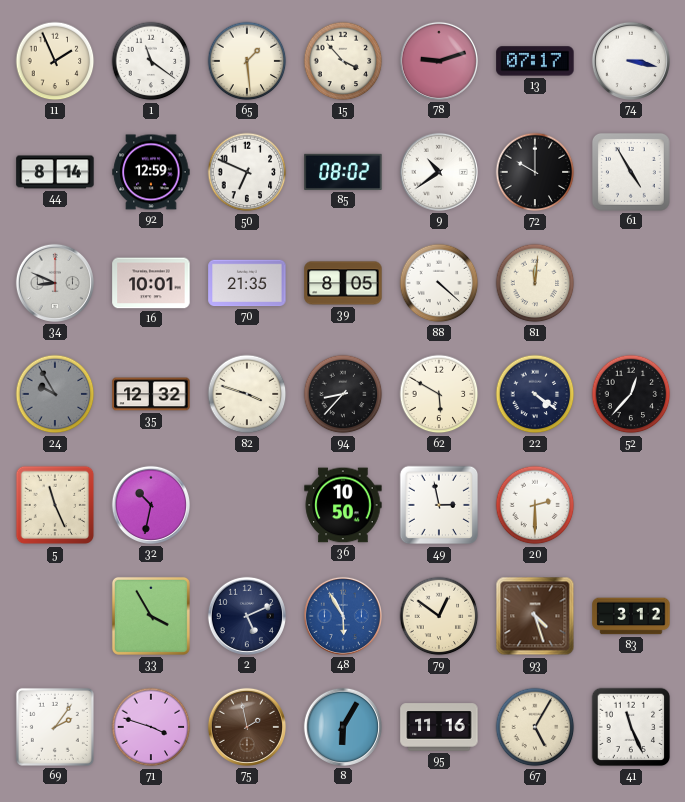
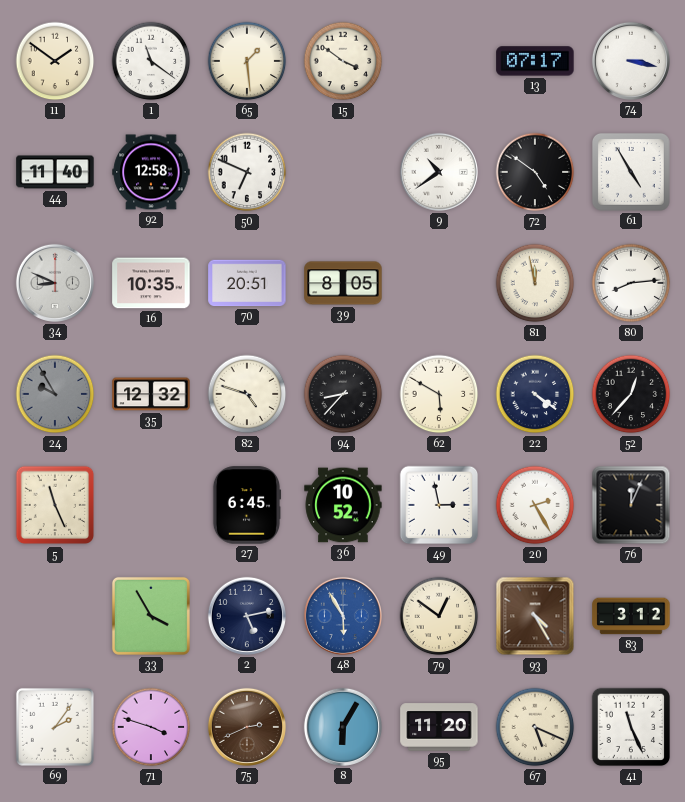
11: 1:56 -> 1:51
15: 3:53 -> 3:51
78: 9:12 -> none
44: 8:14 -> 11:40
92: 12:59 -> 12:58
85: 08:02 -> none
72: 10:00 -> 4:51
16: 10:01 -> 10:35
70: 21:35 -> 20:51
88: 4:22 -> none
81: 12:01 -> 11:58
80: none -> 8:14
82: 3:48 -> 4:48
32: 10:32 -> none
27: none -> 6:45
36: 10:50 -> 10:52
20: 2:30 -> 2:25
76: none -> 12:04
2: 5:11 -> 5:13
93: 4:27 -> 4:25
75: 1:58 -> 2:41
95: 11:16 -> 11:20
67: 5:05 -> 5:19
